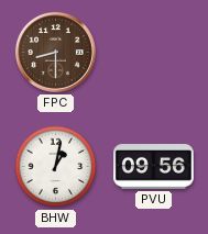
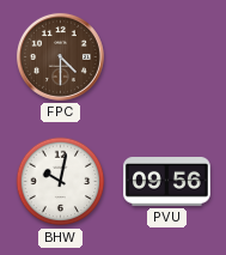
FPC: 8:30 -> 4:30
BHW: 1:02 -> 10:02
